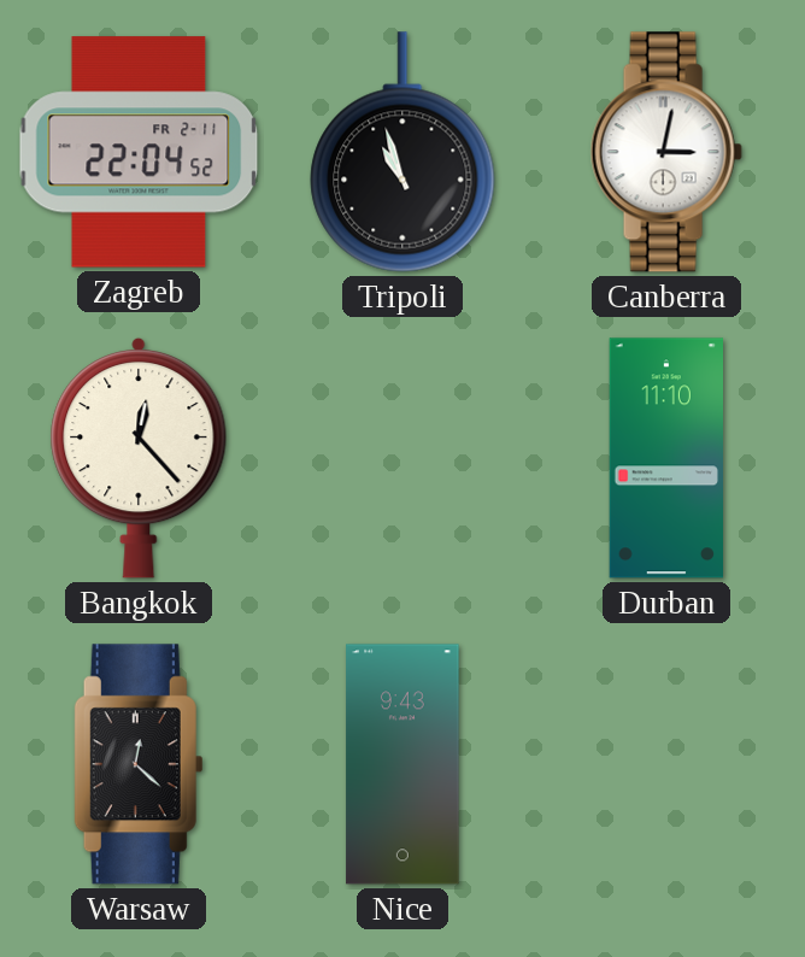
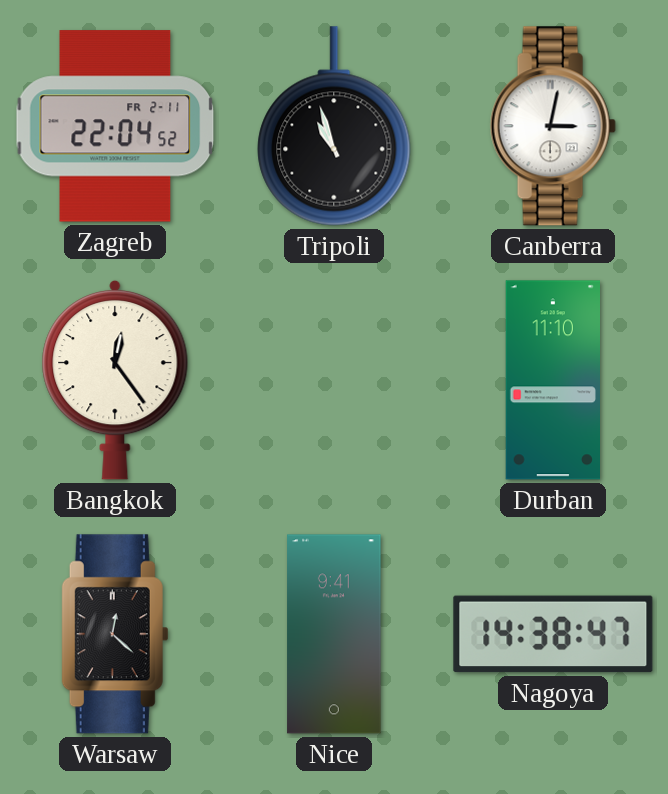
Bangkok: 12:23 -> 12:24
Nice: 9:43 -> 9:41
Nagoya: none -> 14:38
